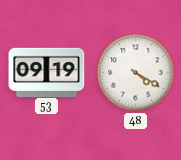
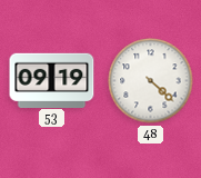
48: 4:20 -> 4:22
